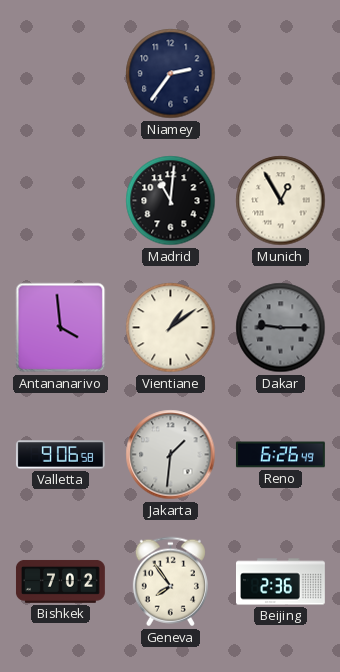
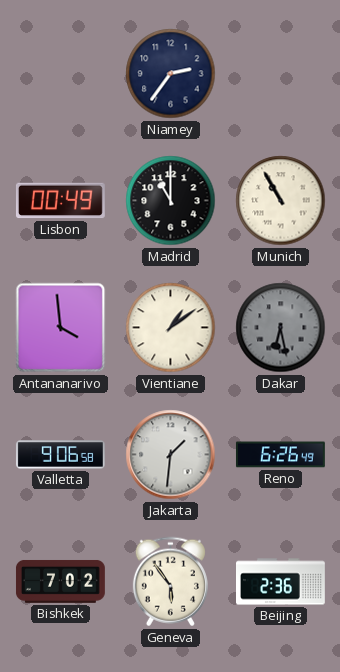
Lisbon: none -> 00:49
Madrid: 11:01 -> 11:00
Munich: 12:55 -> 10:55
Dakar: 9:15 -> 6:28
Geneva: 7:54 -> 5:54
